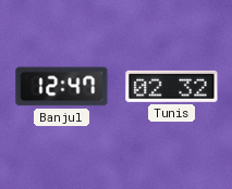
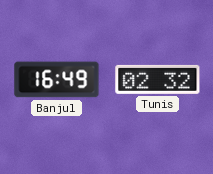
Banjul: 12:47 -> 16:49
